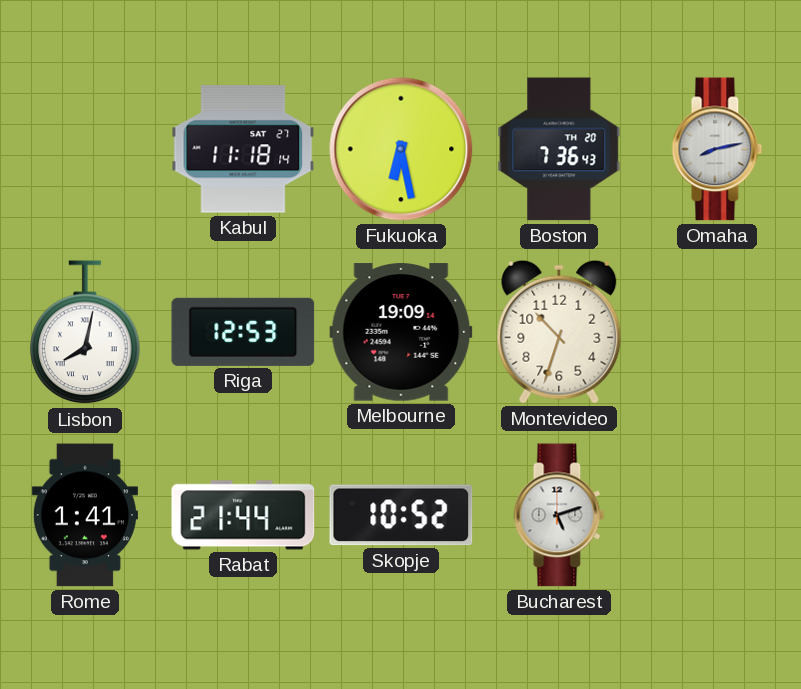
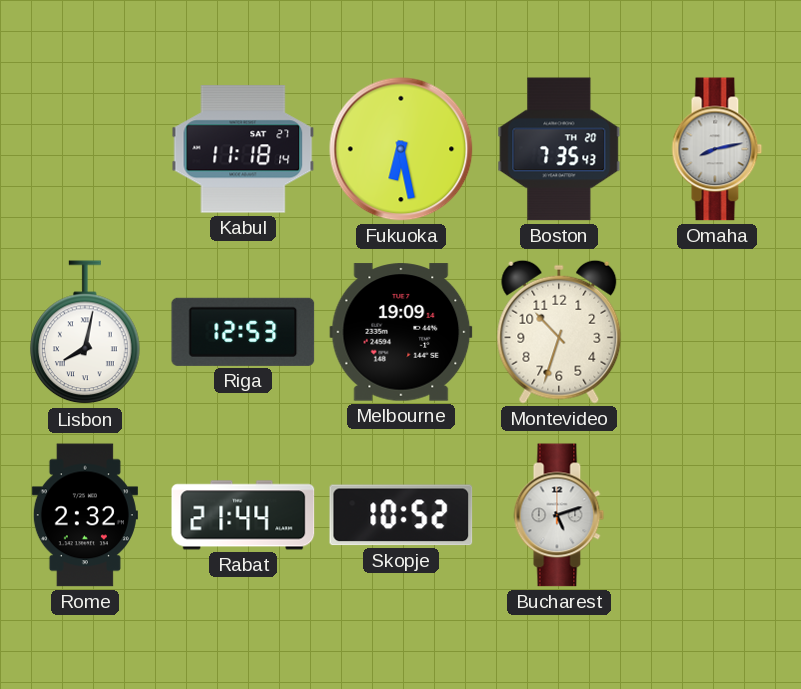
Boston: 7:36 -> 7:35
Rome: 1:41 -> 2:32
